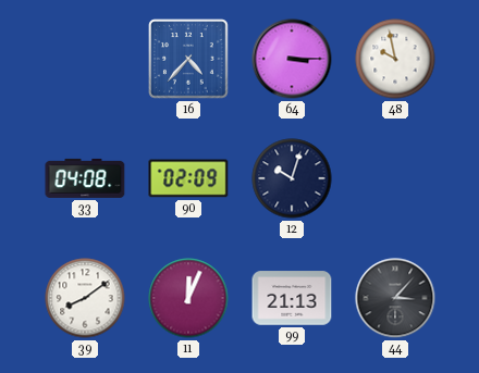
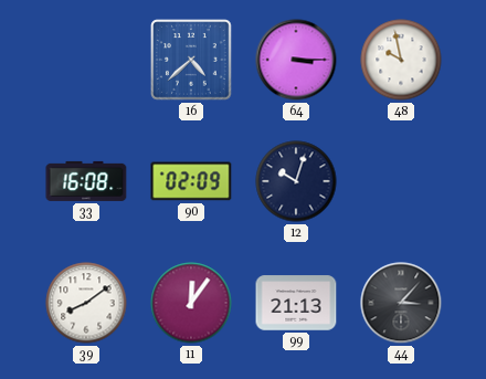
16: 4:37 -> 4:38
33: 04:08 -> 16:08
11: 12:04 -> 12:06
